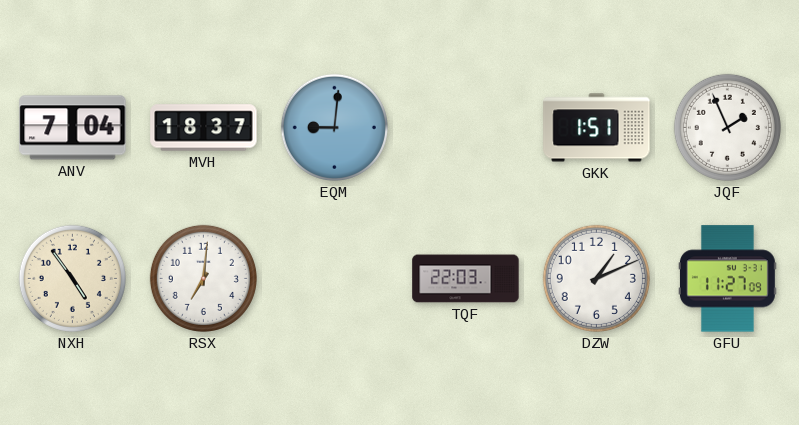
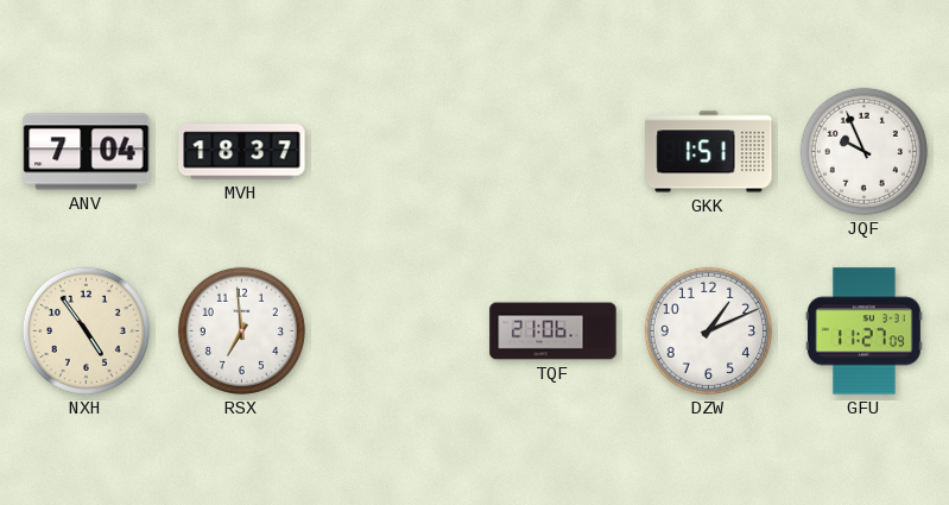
EQM: 9:01 -> none
JQF: 1:56 -> 9:56
RSX: 7:01 -> 6:59
TQF: 22:03 -> 21:06
